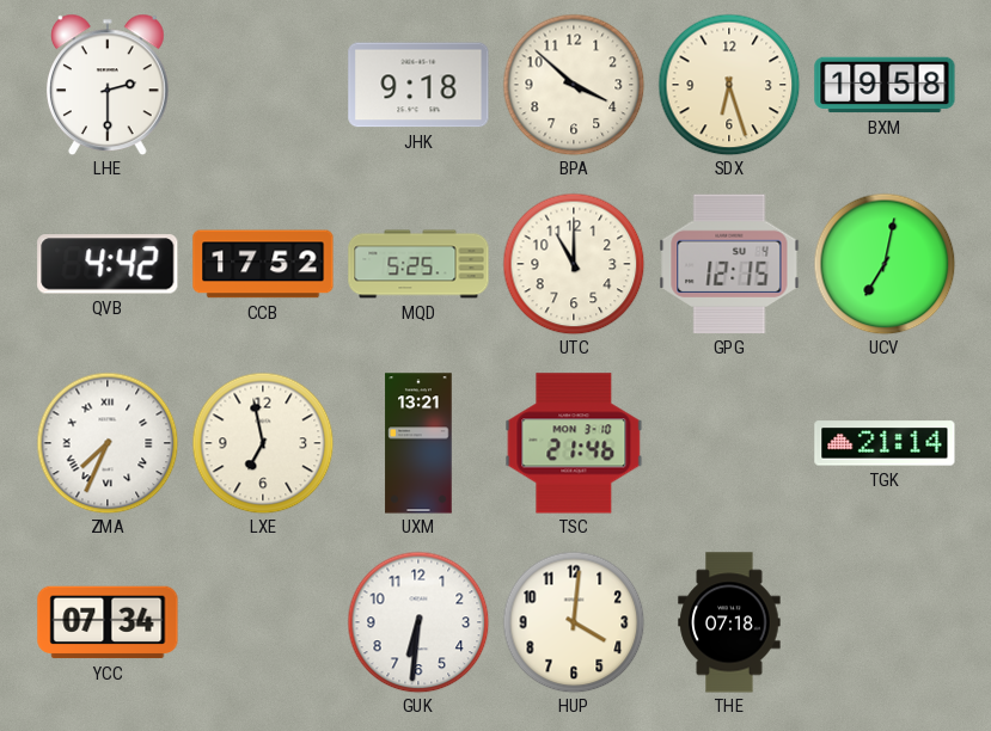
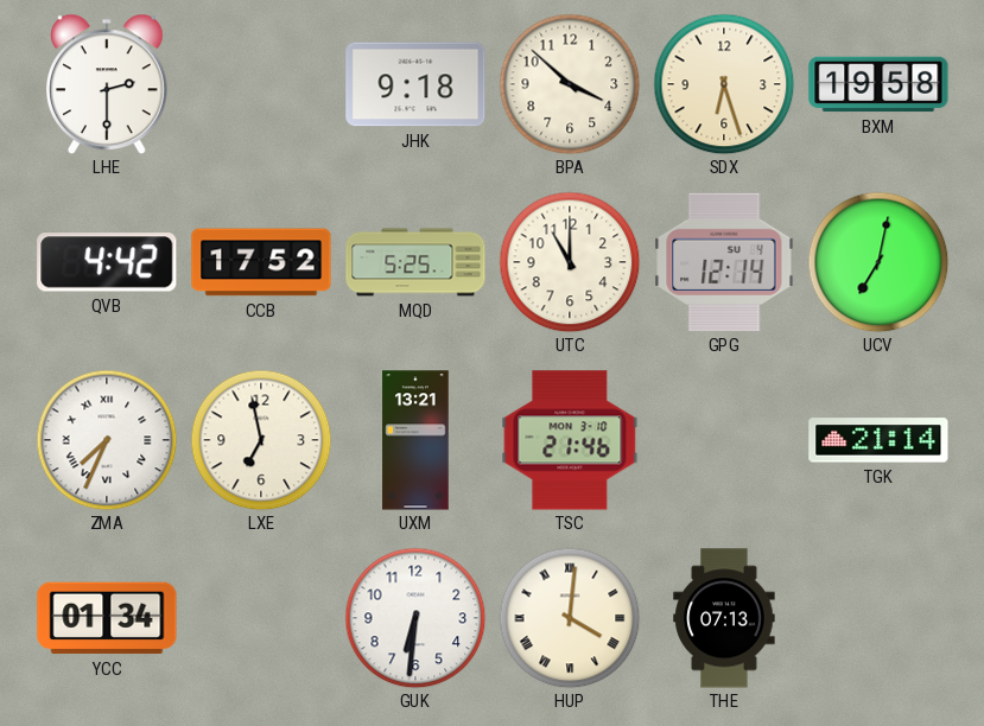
GPG: 12:15 -> 12:14
YCC: 07:34 -> 01:34
HUP numerals: Arabic -> Roman
THE: 07:18 -> 07:13
